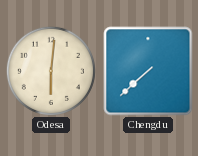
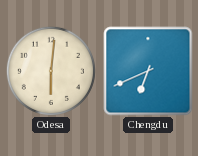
Chengdu: 7:38 -> 6:41
